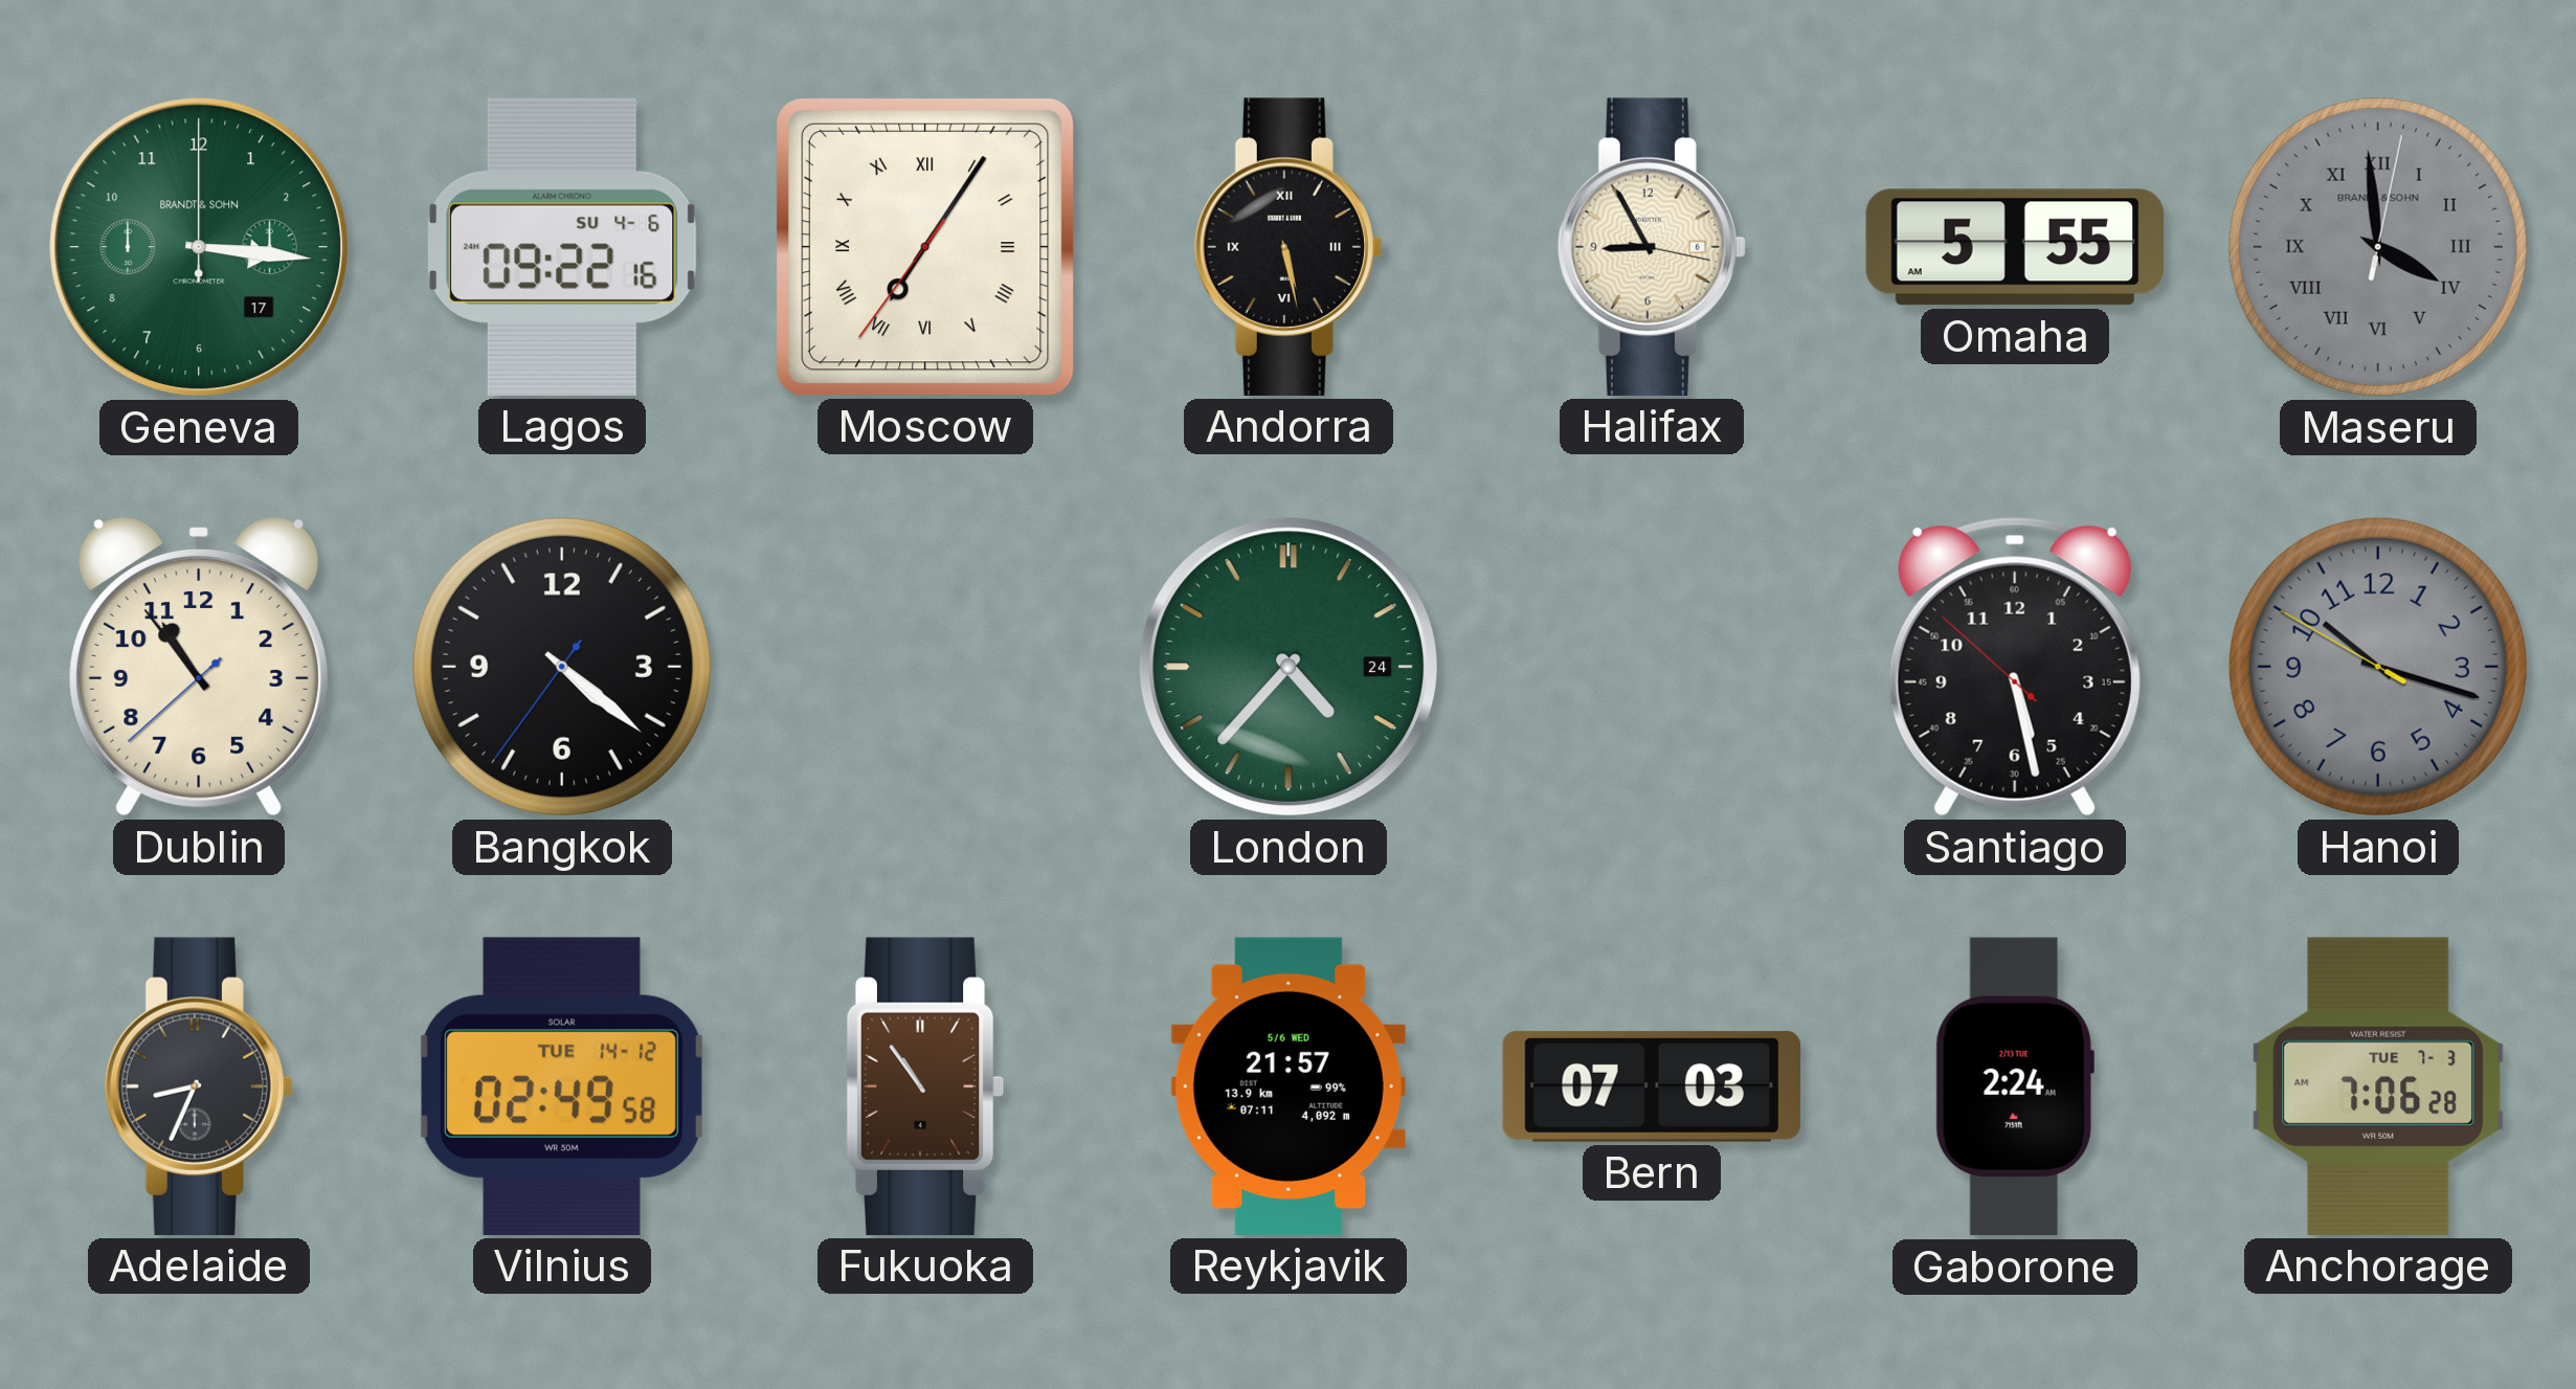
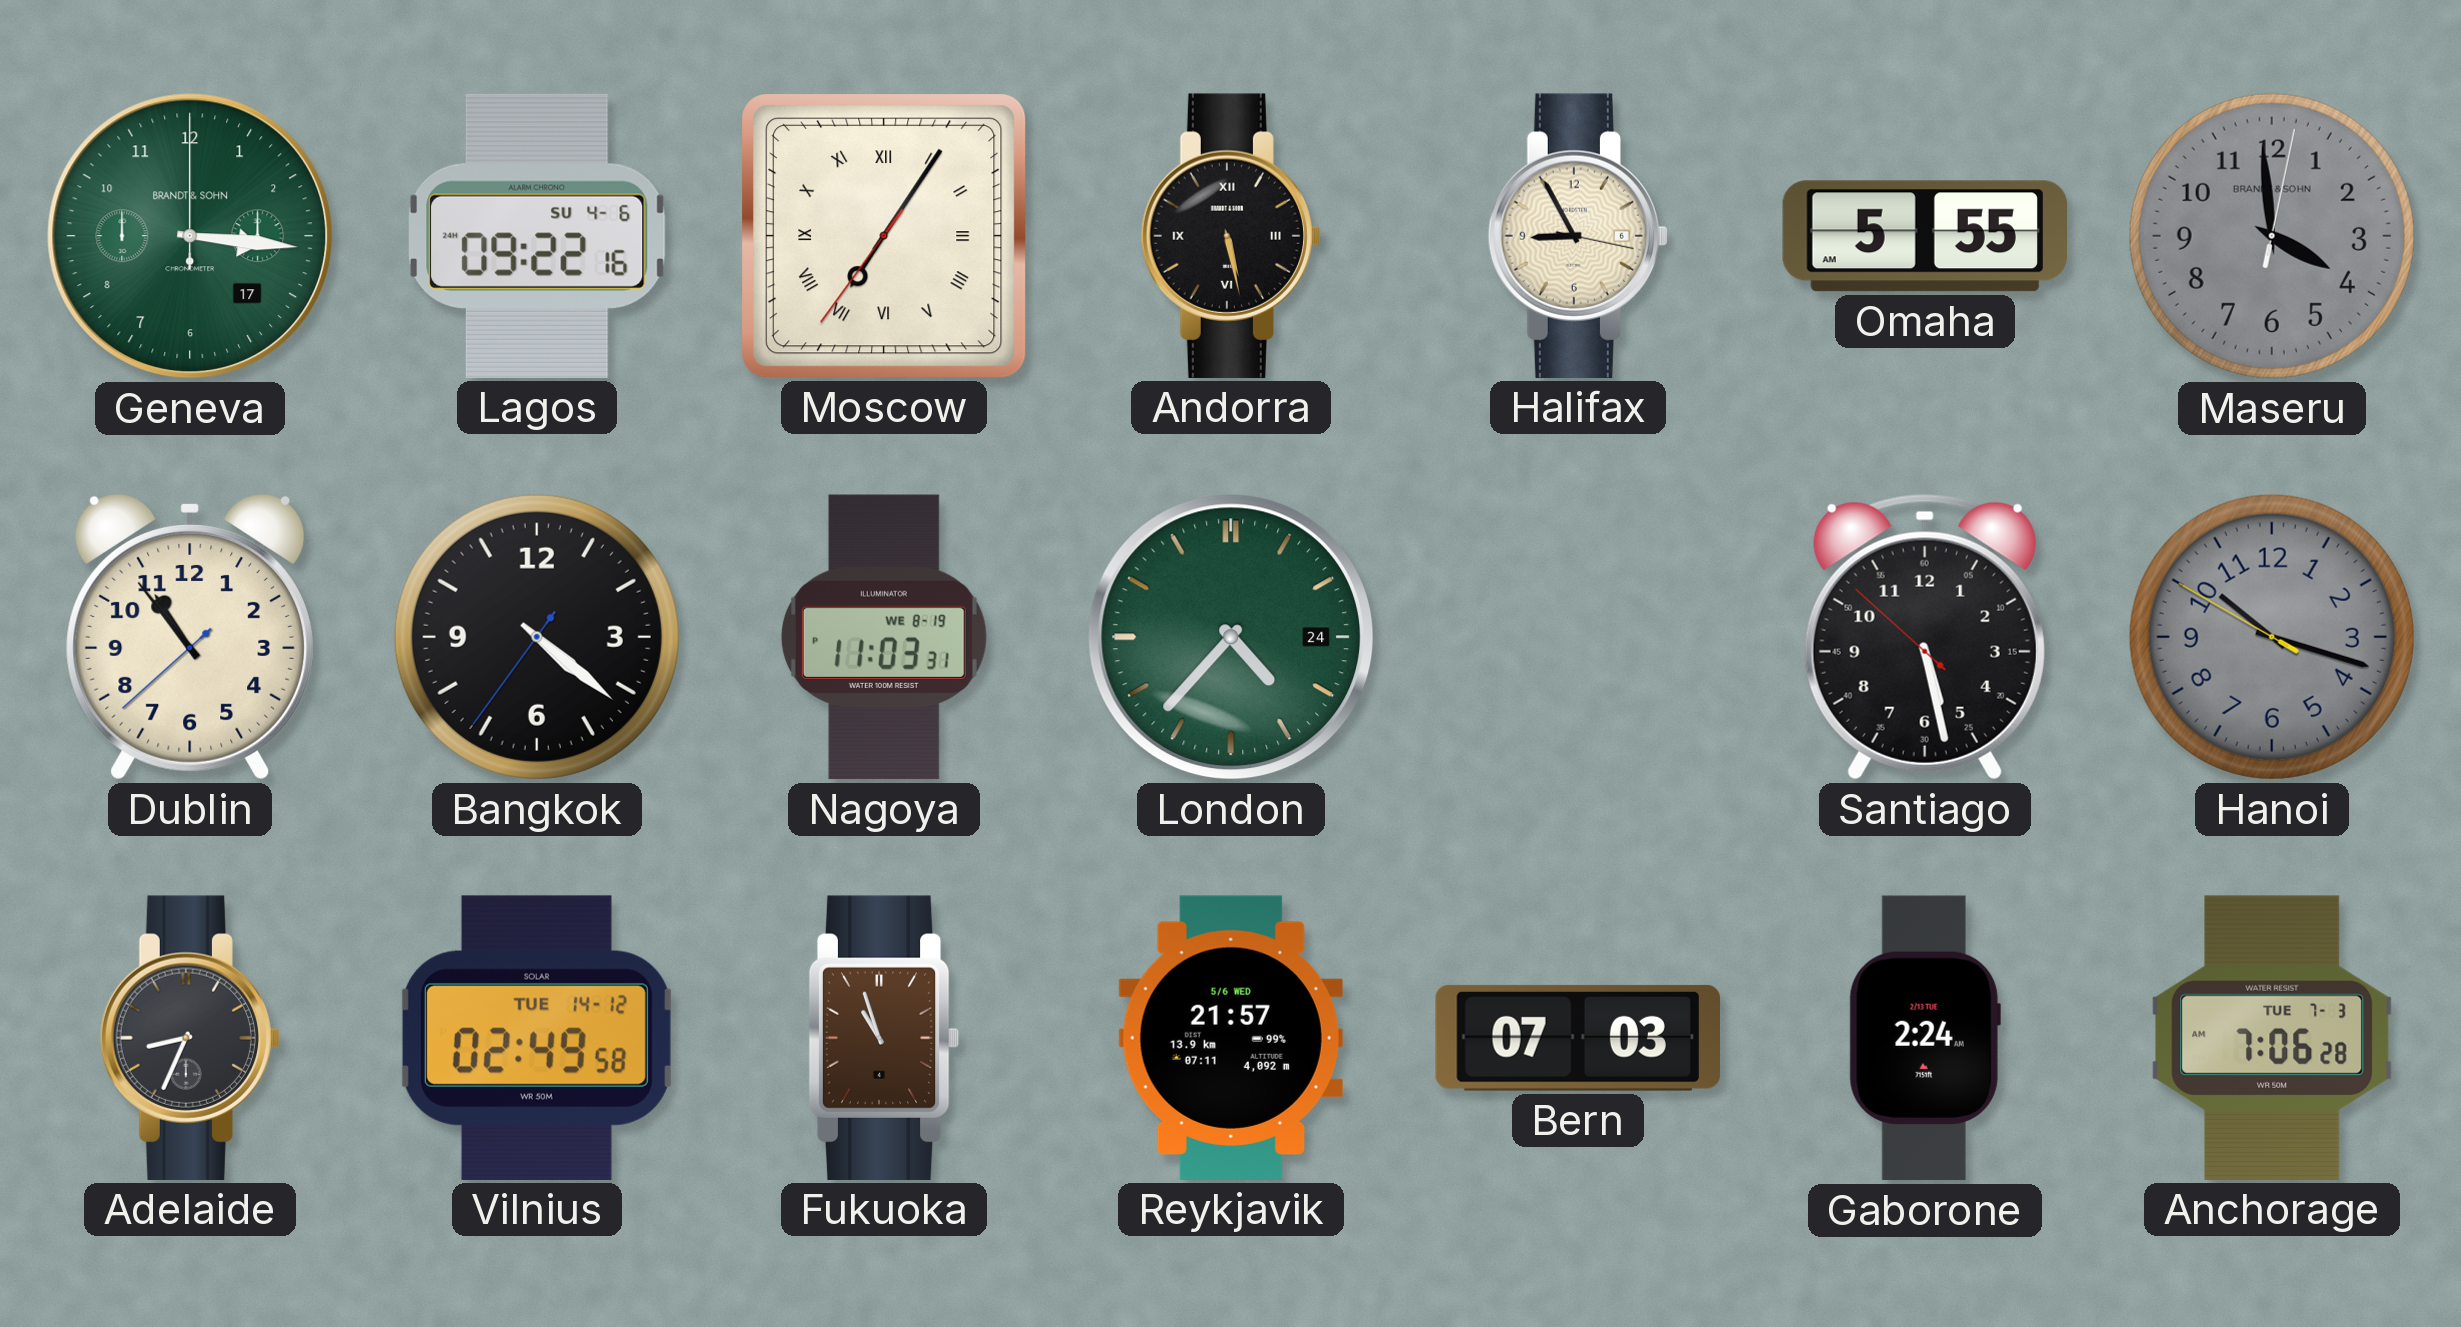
Maseru numerals: Roman -> Arabic
Nagoya: none -> 11:03
Fukuoka: 10:54 -> 10:57
